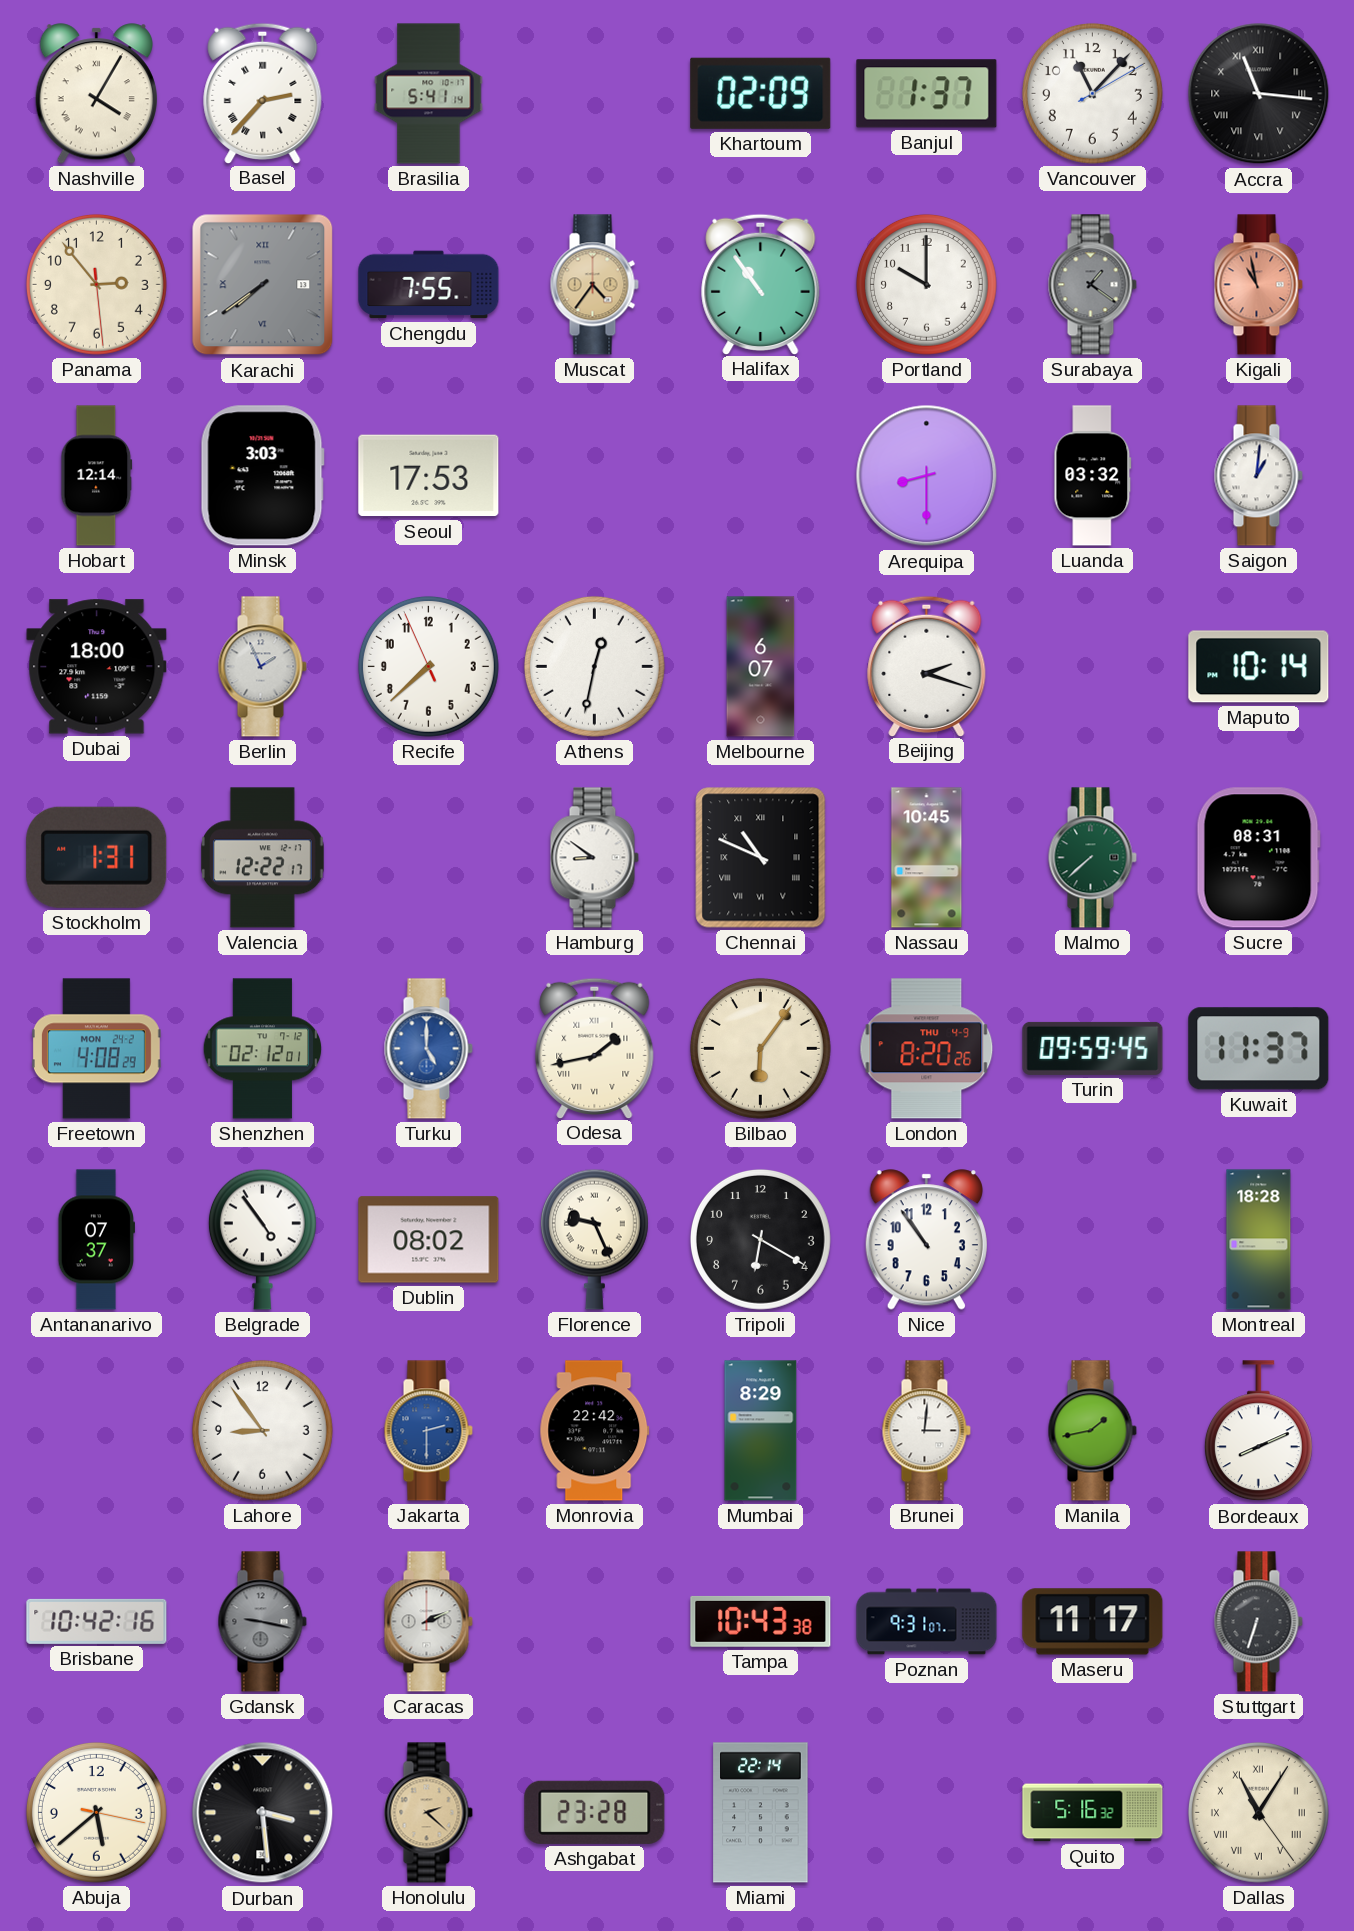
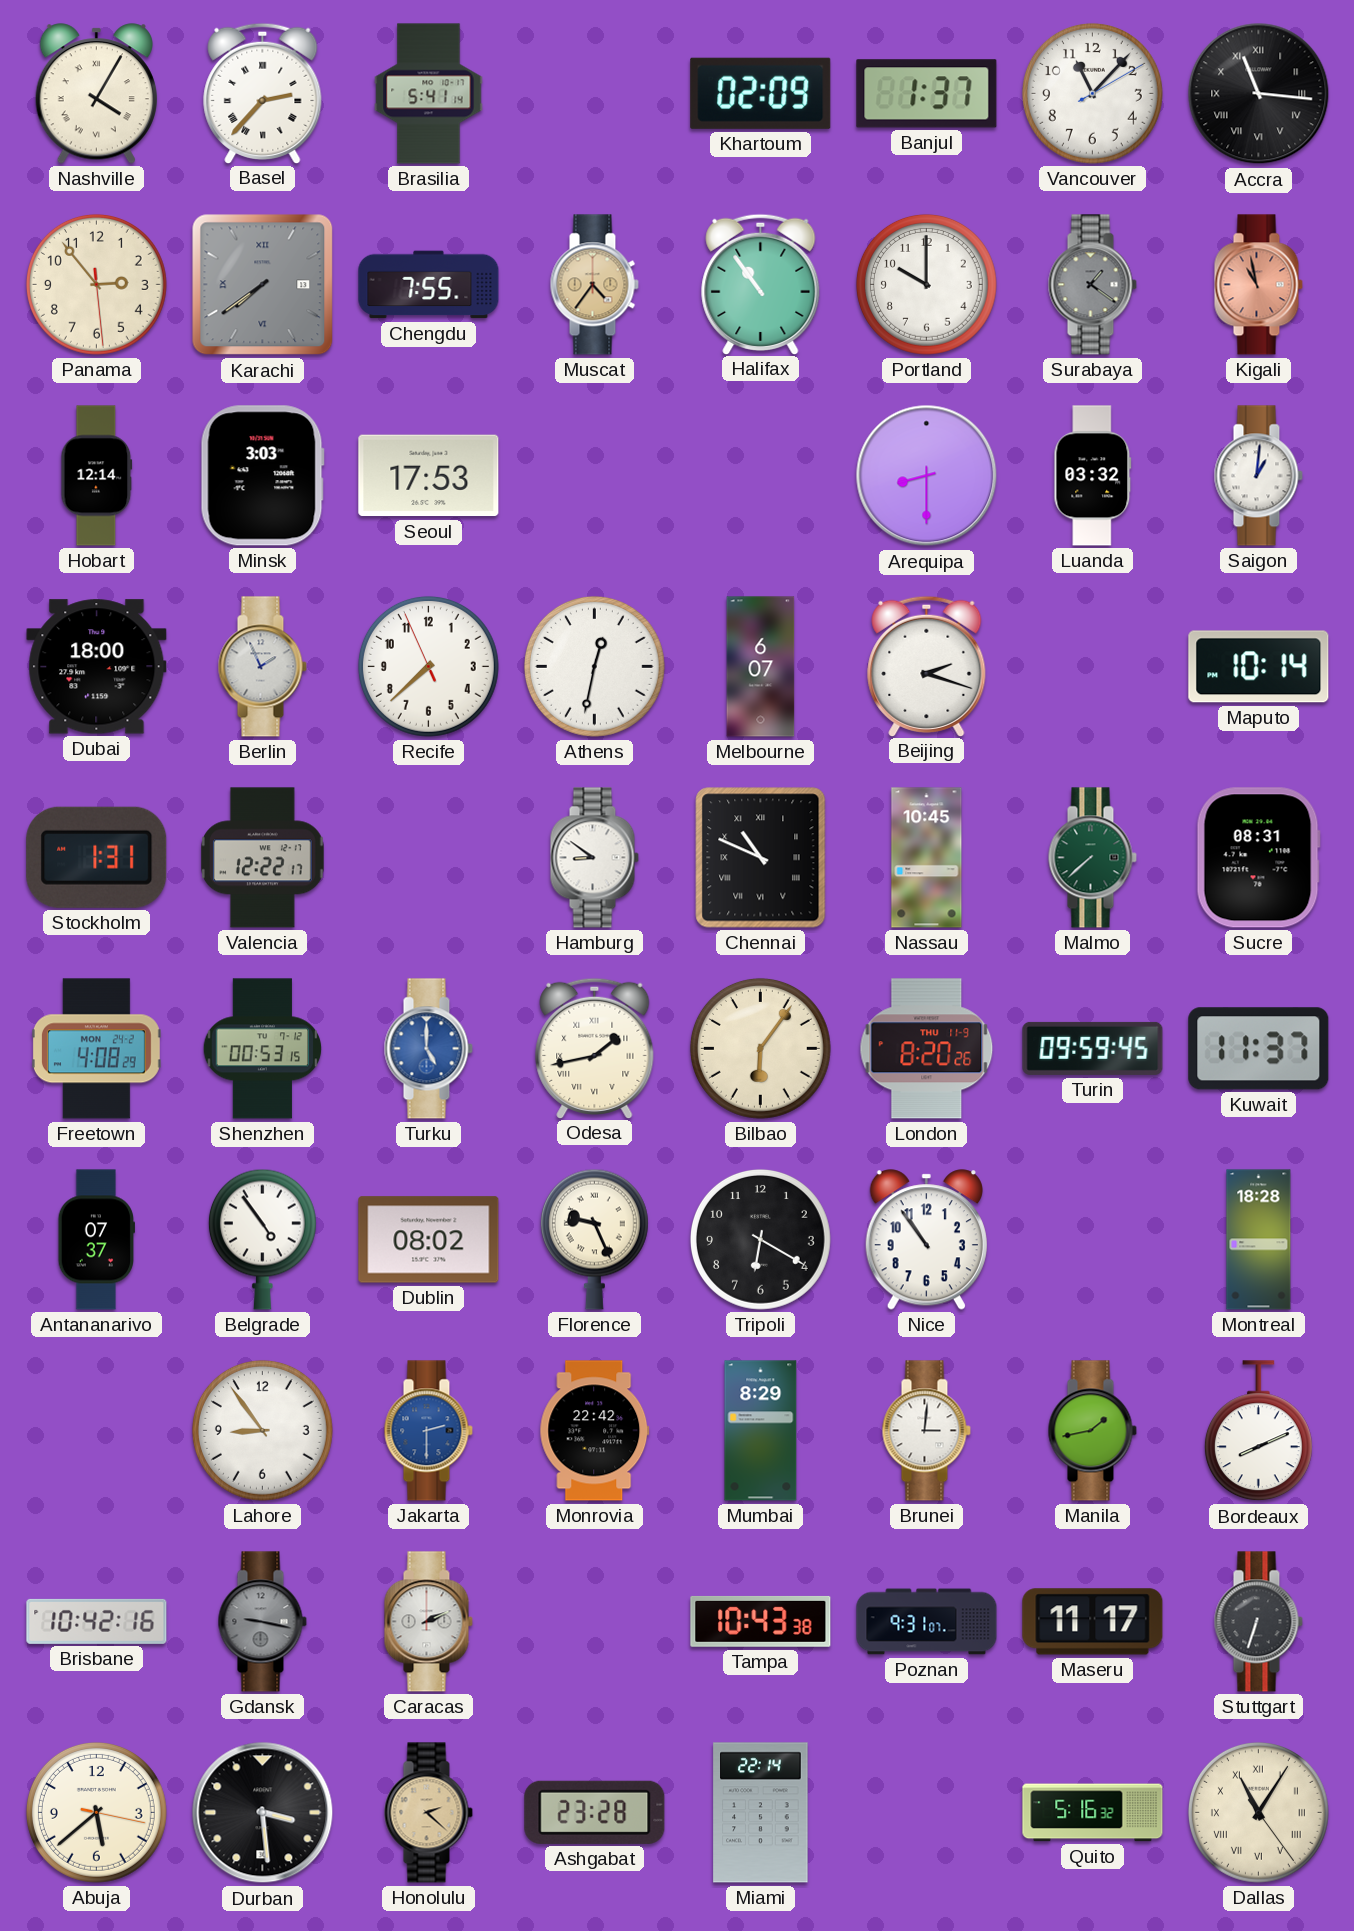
Shenzhen: 02:12 -> 00:53
London date: THU 4-9 -> THU 11-9
